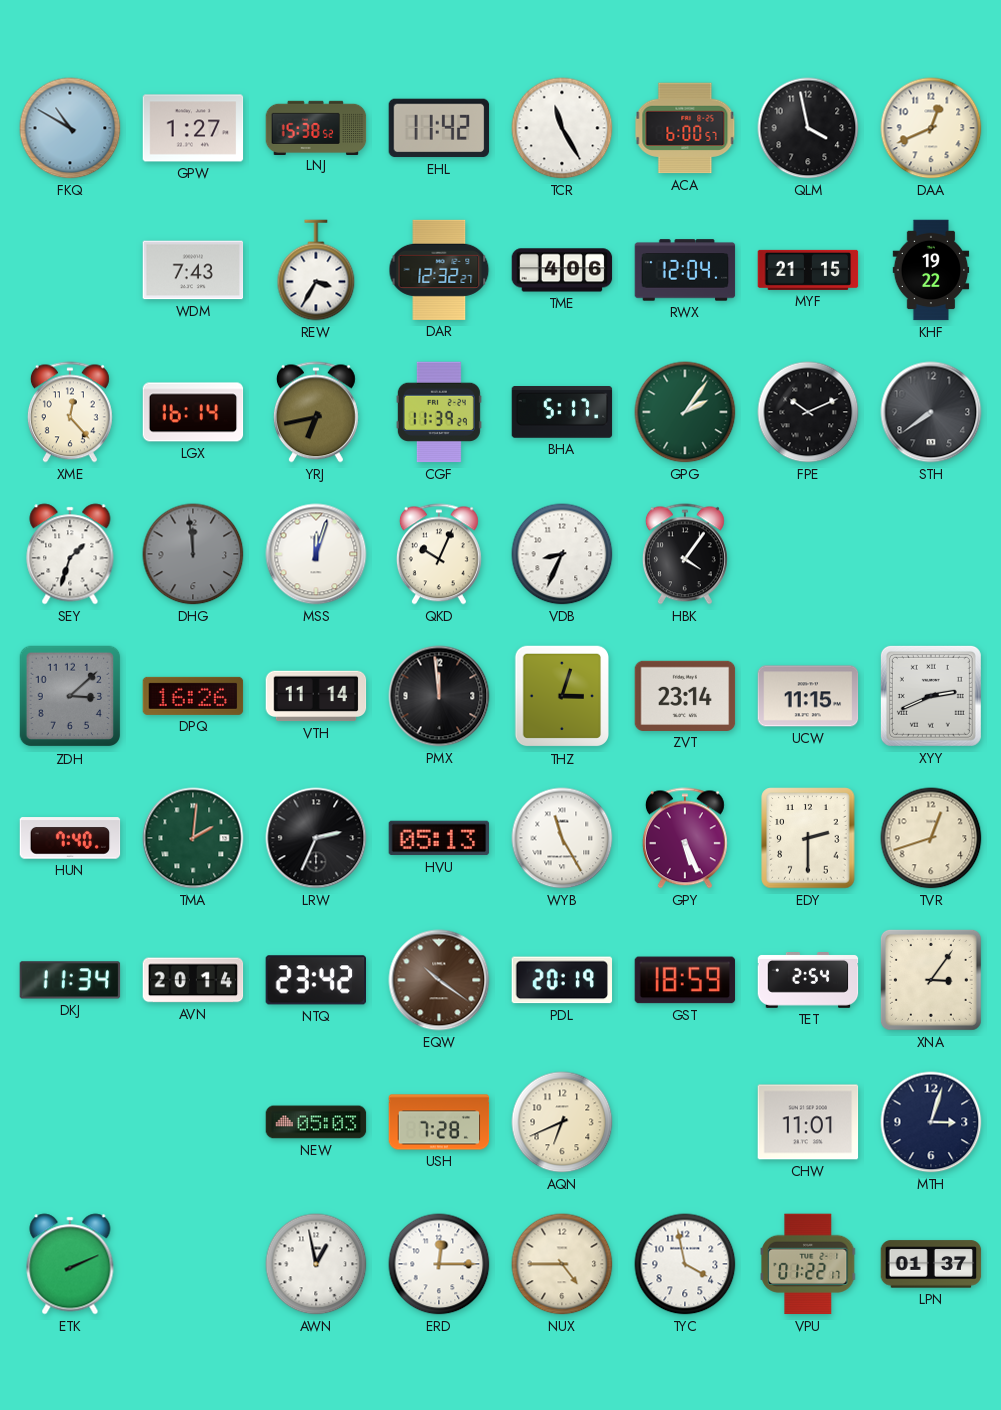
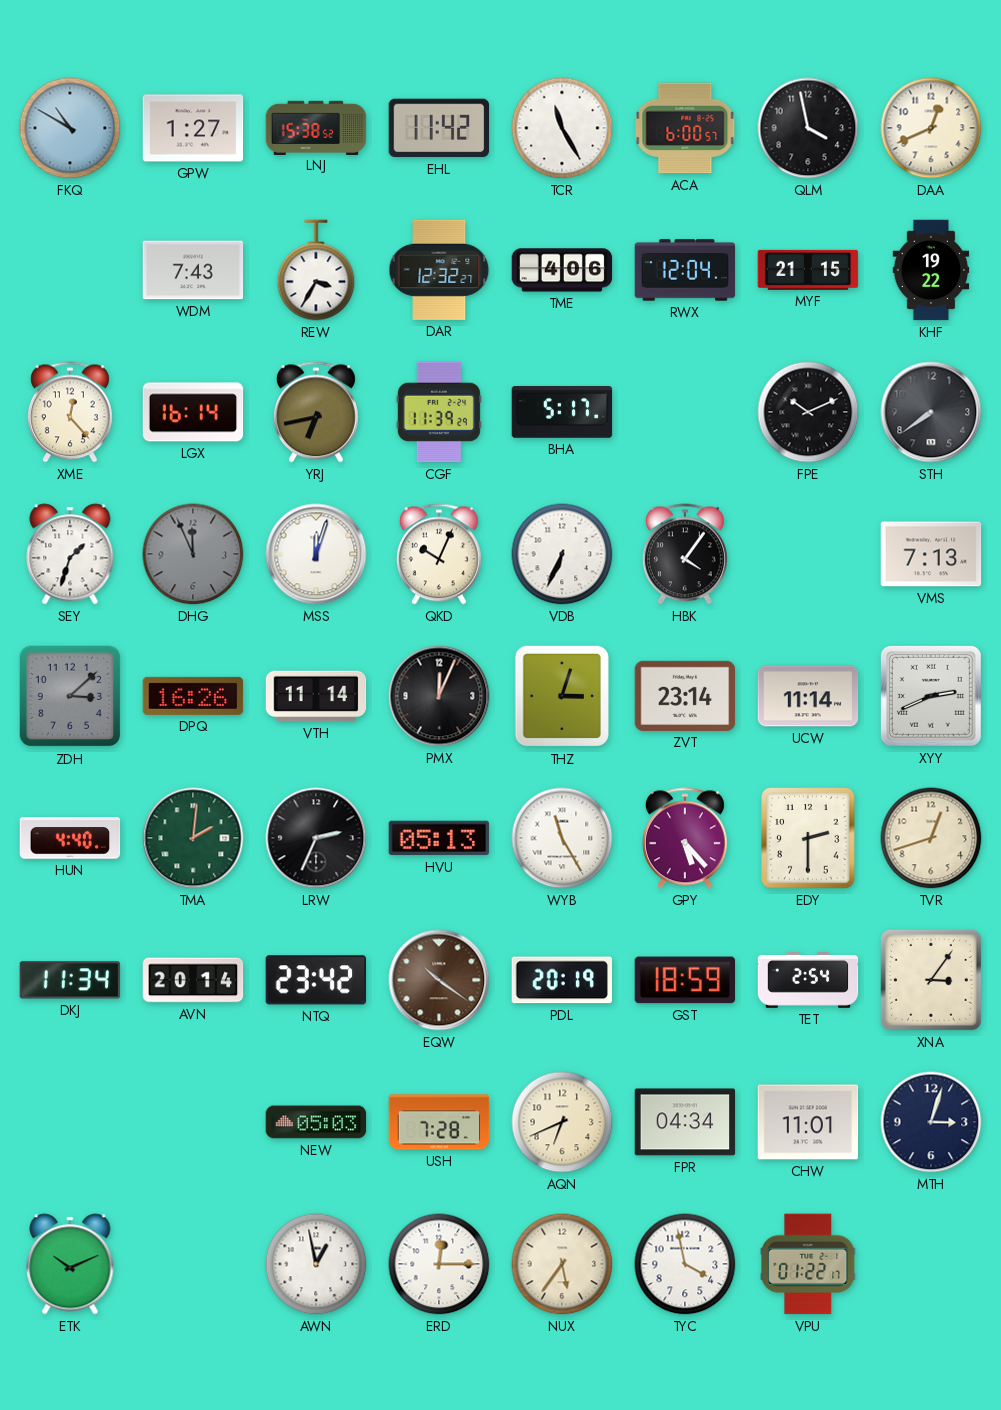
GPG: 2:06 -> none
DHG: 11:59 -> 11:56
VDB: 8:34 -> 6:34
VMS: none -> 7:13
PMX: 11:59 -> 12:04
UCW: 11:15 -> 11:14
HUN: 7:40 -> 4:40
GPY: 5:26 -> 5:23
FPR: none -> 04:34
ETK: 2:11 -> 10:11
NUX: 4:45 -> 5:36
LPN: 01:37 -> none
